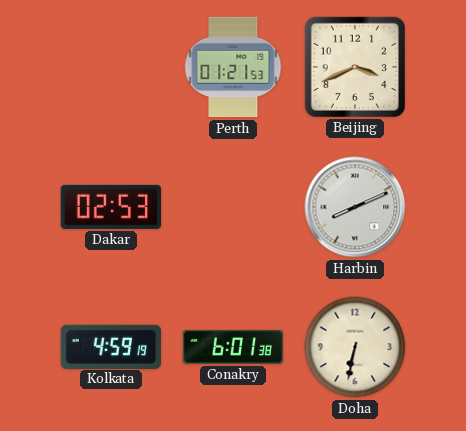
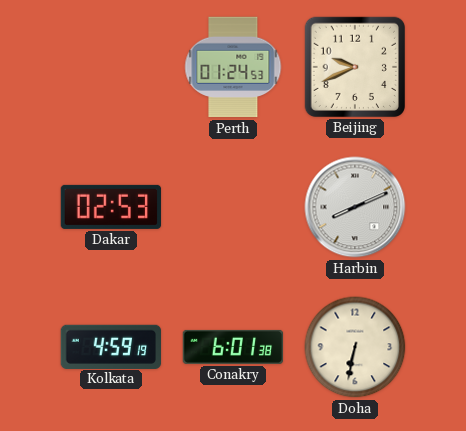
Perth: 01:21 -> 01:24
Beijing: 3:41 -> 9:41
